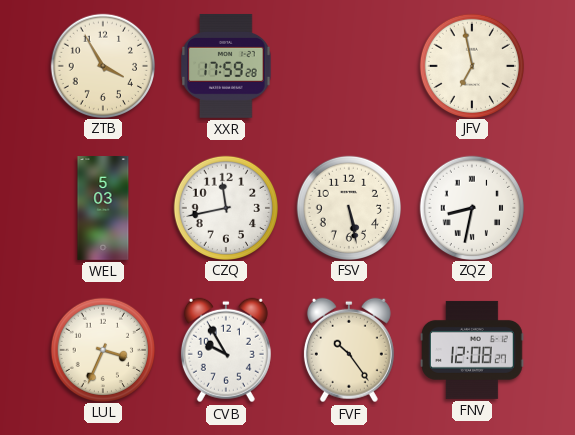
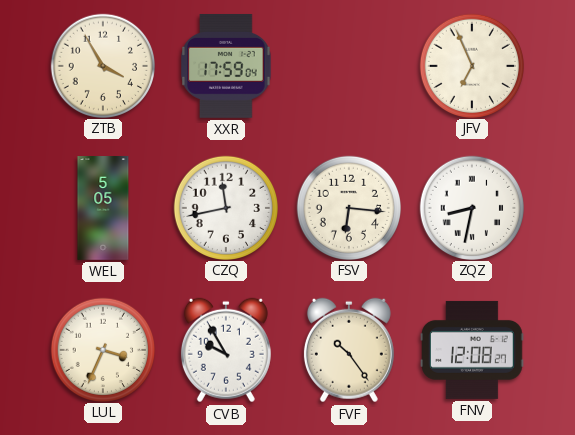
XXR: 17:59:28 -> 17:59:04
JFV: 6:58 -> 6:56
WEL: 5:03 -> 5:05
FSV: 5:28 -> 6:16
